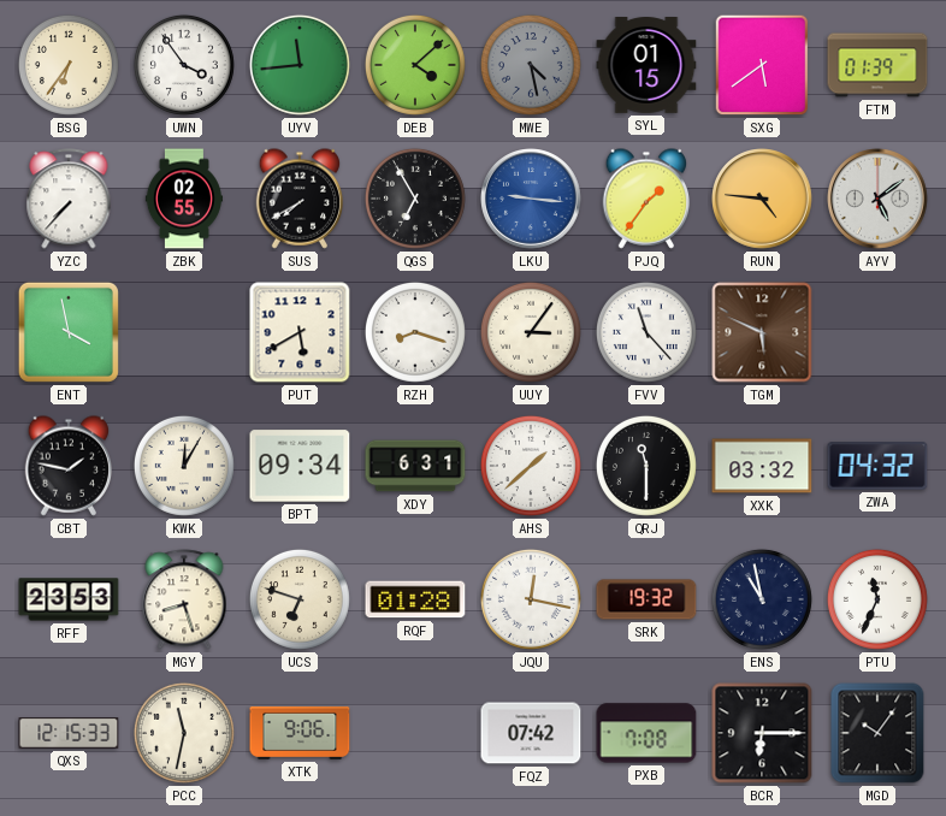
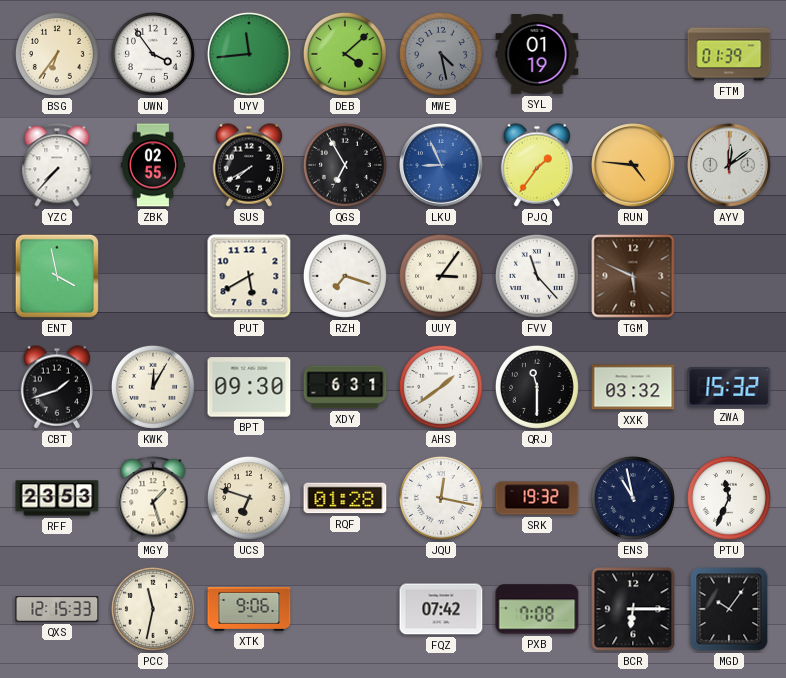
SYL: 01:15 -> 01:19
SXG: 5:39 -> none
LKU: 9:16 -> 8:56
AYV: 5:09 -> 12:09
RZH: 8:18 -> 7:18
CBT: 1:47 -> 1:42
BPT: 09:34 -> 09:30
AHS: 1:38 -> 1:39
ZWA: 04:32 -> 15:32
MGY: 8:27 -> 1:27
